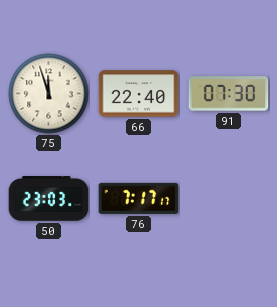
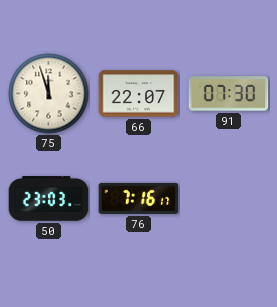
66: 22:40 -> 22:07
76: 7:17 -> 7:16
